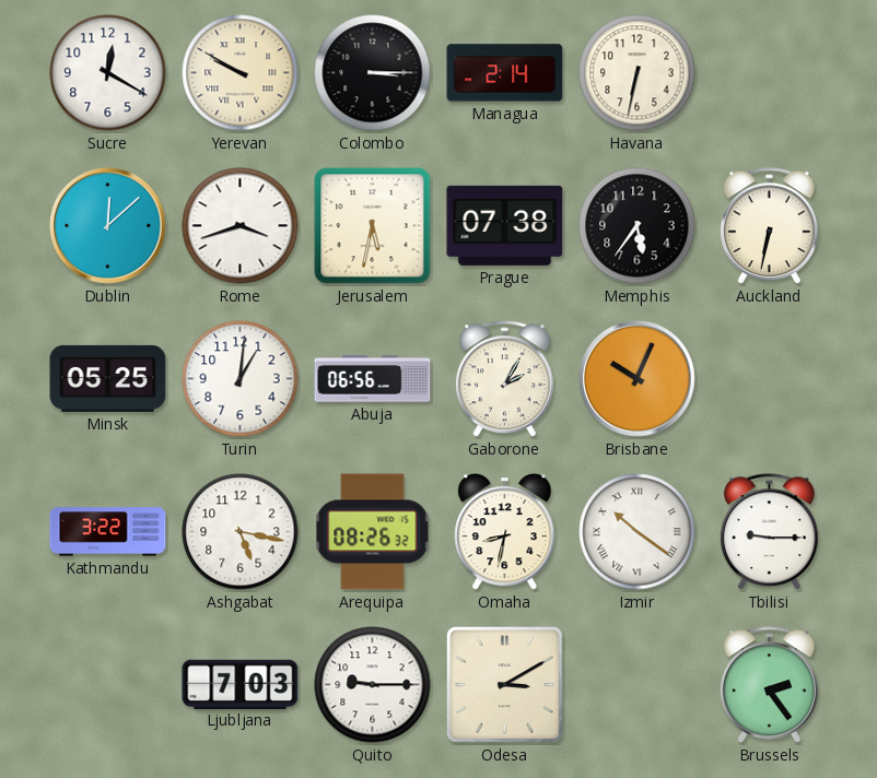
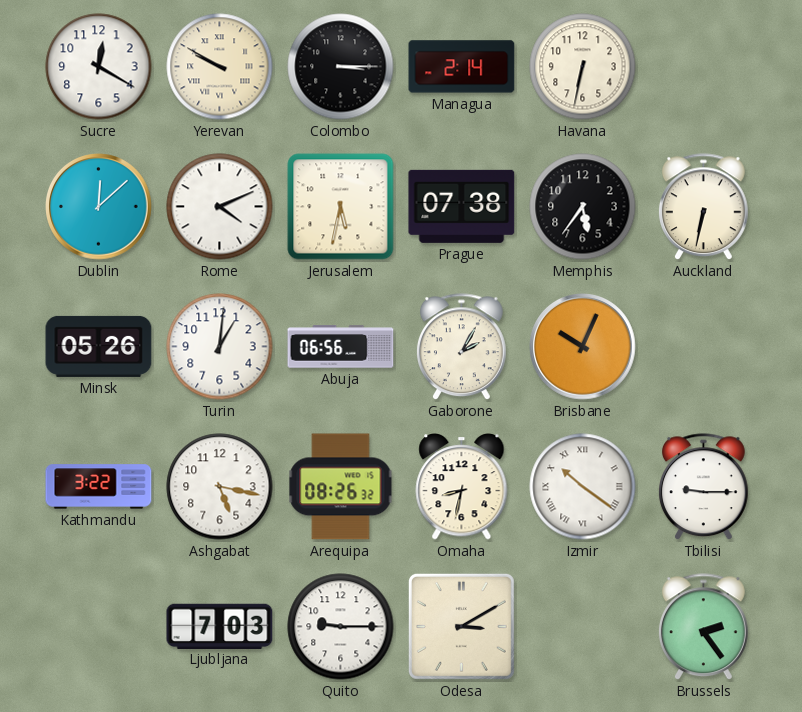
Rome: 3:42 -> 4:11
Minsk: 05:25 -> 05:26
